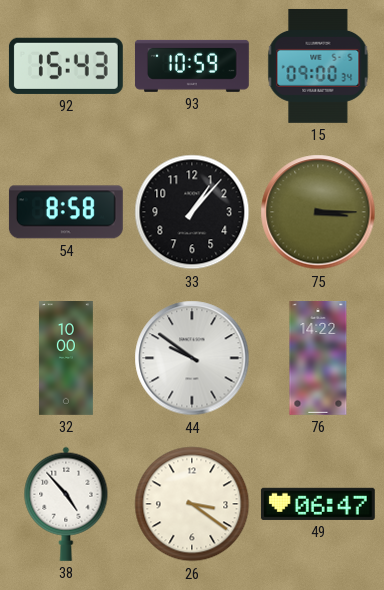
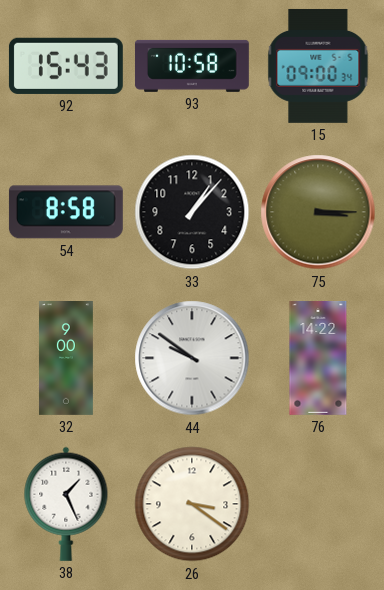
93: 10:59 -> 10:58
32: 10:00 -> 9:00
38: 4:53 -> 1:26
49: 06:47 -> none
